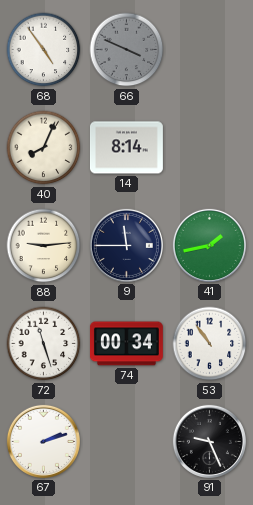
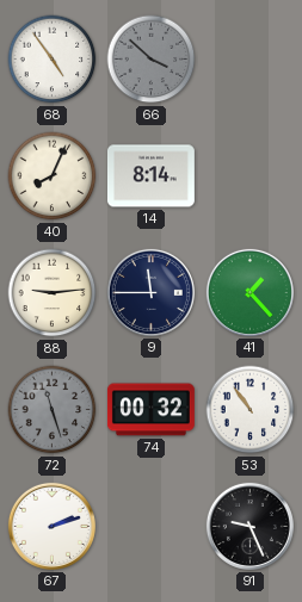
66: 3:49 -> 3:52
41: 1:43 -> 1:23
72 dial: white -> grey
74: 00:34 -> 00:32
